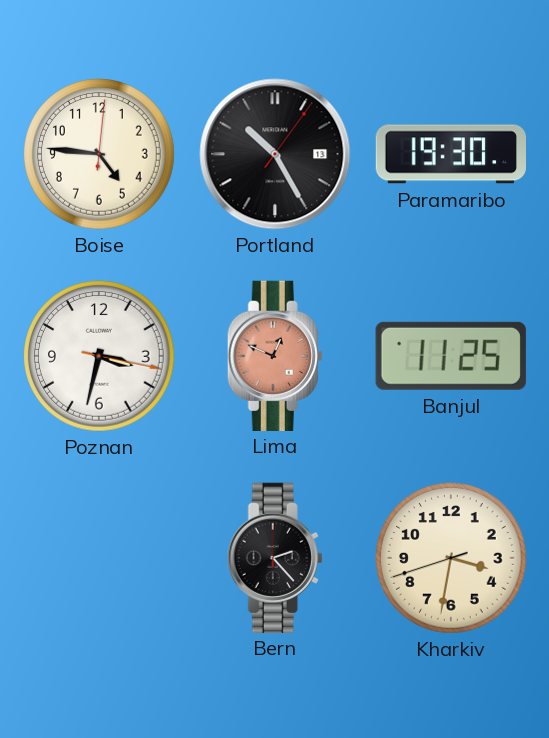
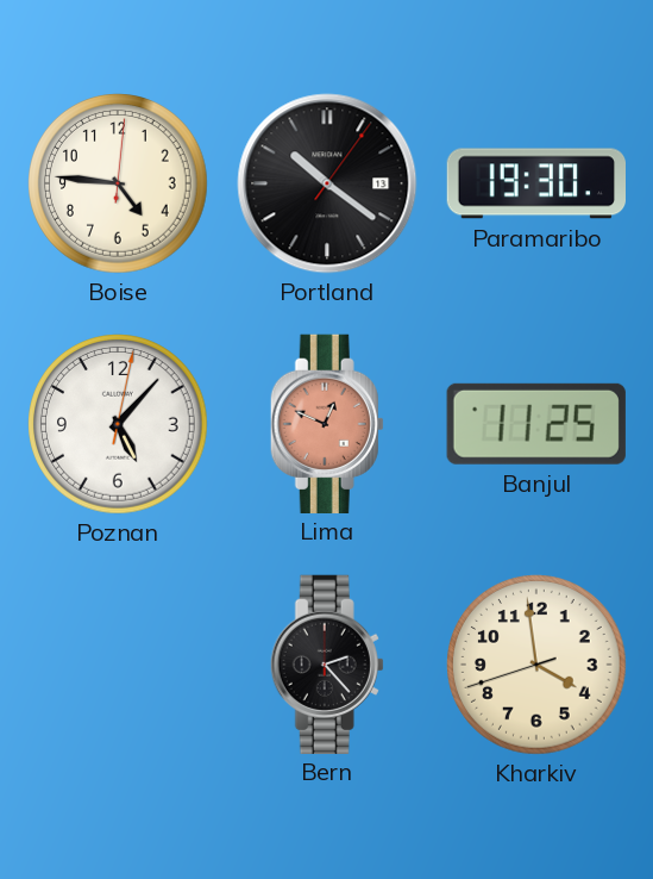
Portland: 10:25 -> 10:21
Poznan: 3:32 -> 5:07
Kharkiv: 3:31 -> 3:58
